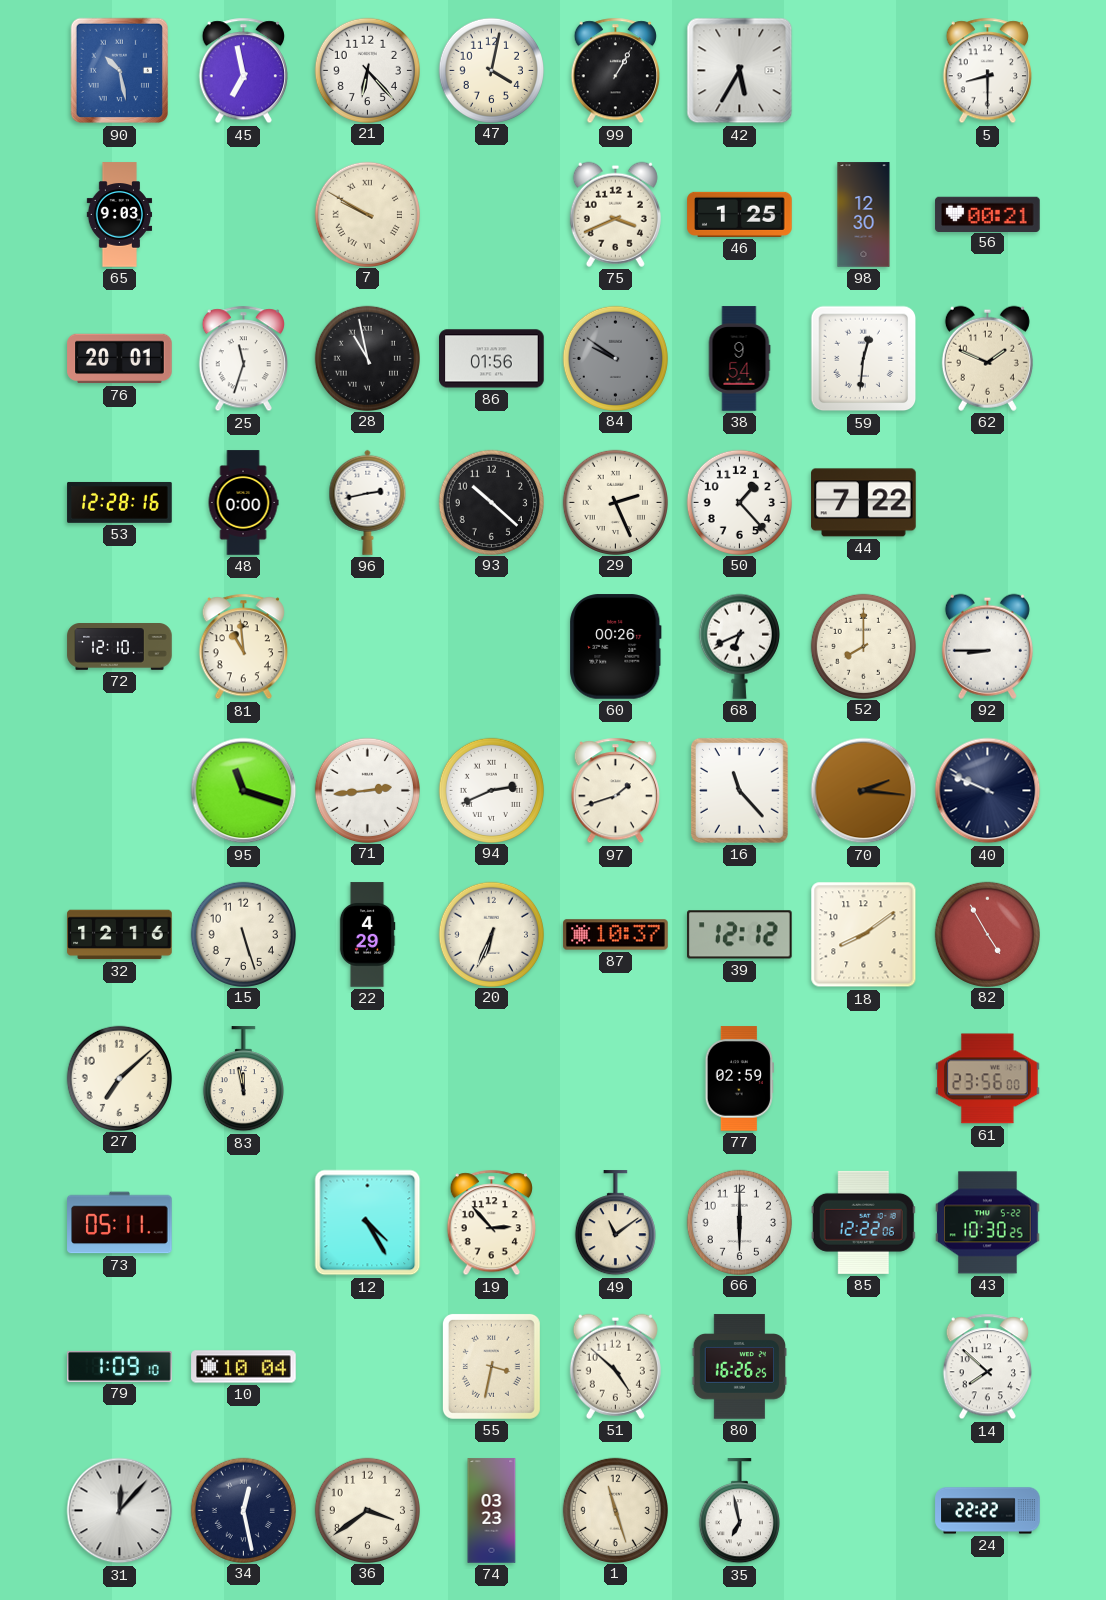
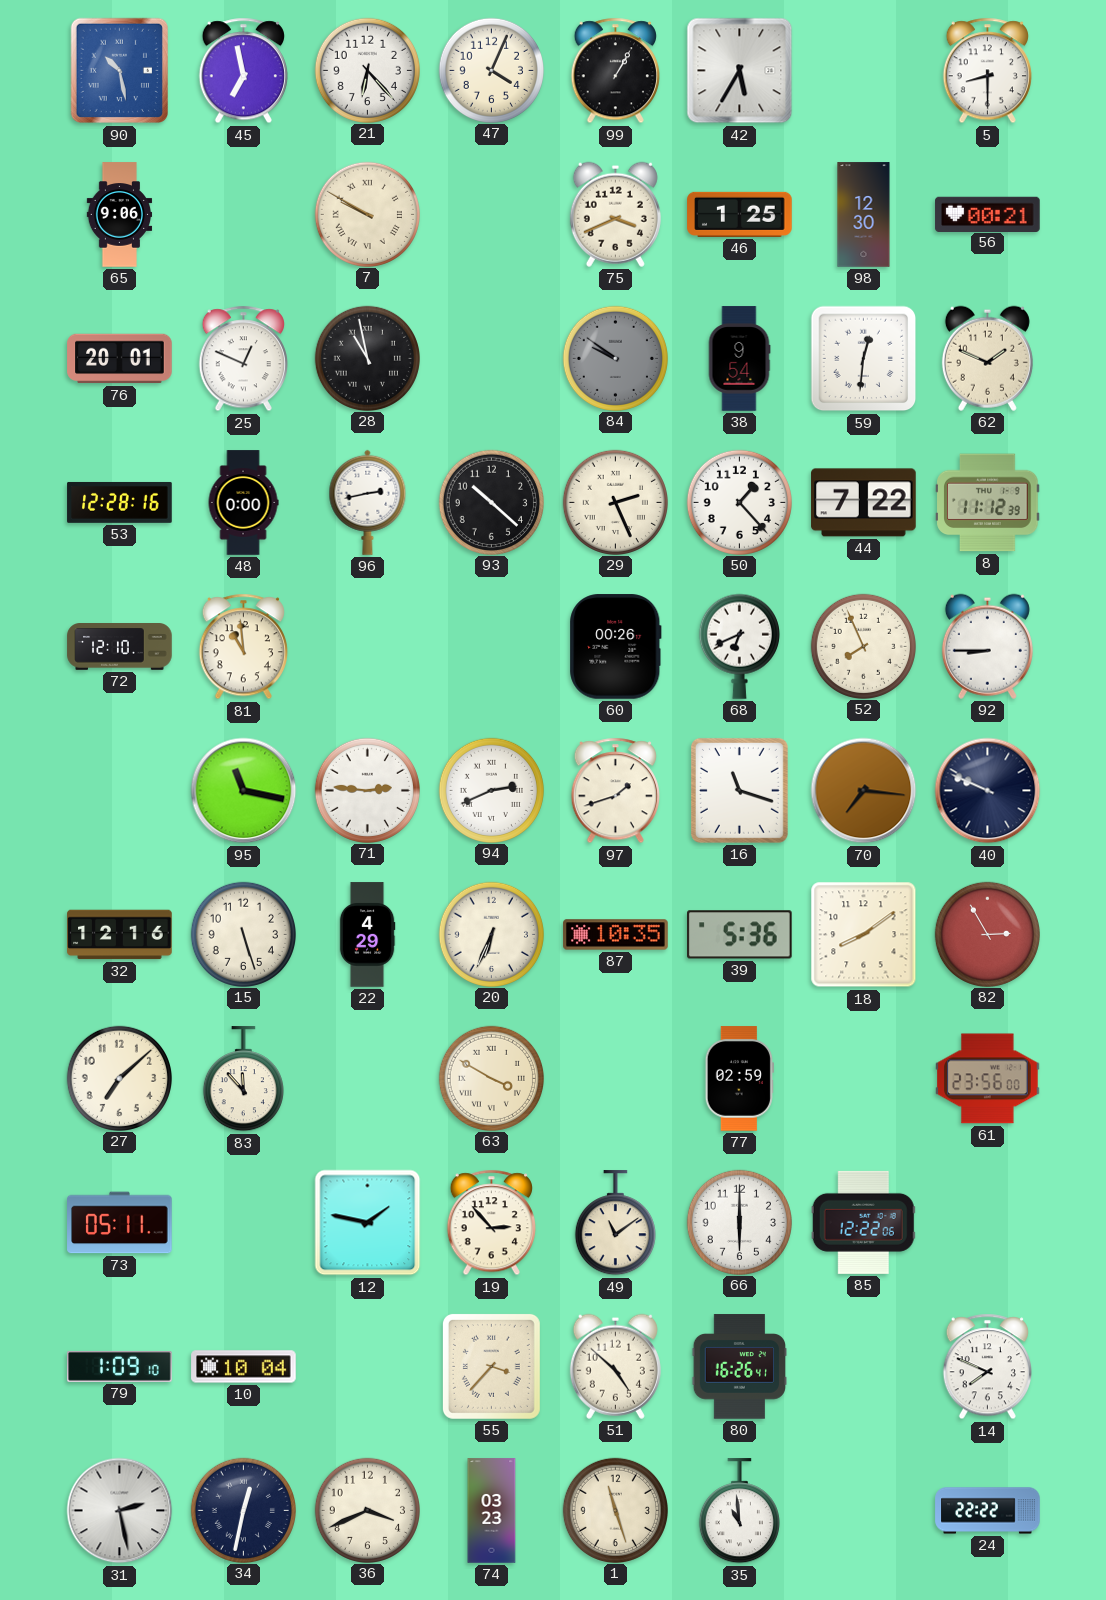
47: 4:02 -> 4:04
65: 9:03 -> 9:06
25: 11:33 -> 12:49
86: 01:56 -> none
8: none -> 11:12
52: 8:00 -> 7:56
95: 11:18 -> 11:17
71: 2:44 -> 2:46
16: 11:23 -> 11:18
70: 2:16 -> 7:16
87: 10:37 -> 10:35
39: 12:12 -> 5:36
82: 4:55 -> 2:55
83: 11:58 -> 11:53
63: none -> 3:50
12: 4:25 -> 1:47
43: 10:30 -> none
55: 3:32 -> 3:37
80: 16:26:25 -> 16:26:41
14: 7:52 -> 7:49
31: 12:07 -> 2:28
34: 12:28 -> 12:32
36: 3:39 -> 3:41
35: 6:58 -> 10:59
